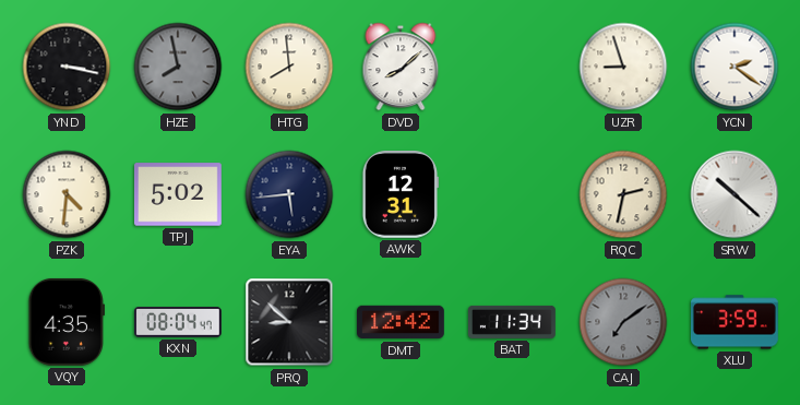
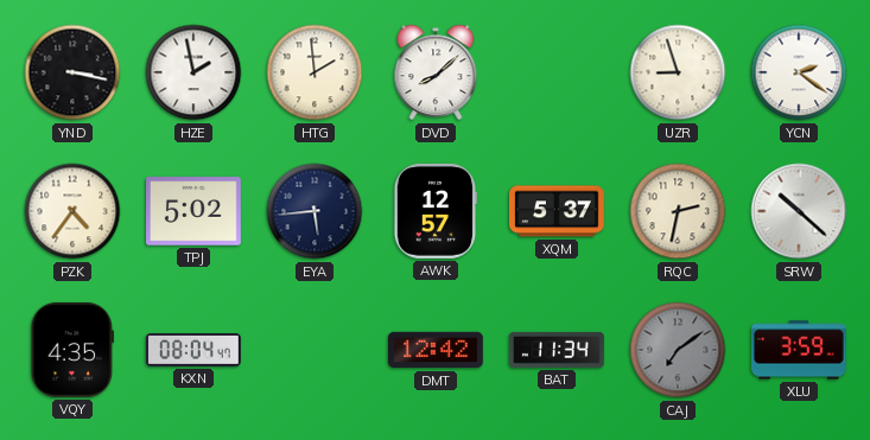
HZE: 7:58 -> 1:58
HZE dial: grey -> white
HTG: 7:59 -> 1:59
PZK: 4:31 -> 4:36
AWK: 12:31 -> 12:57
XQM: none -> 5:37
PRQ: 8:52 -> none
